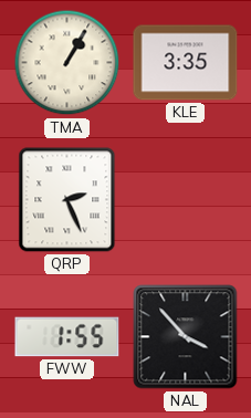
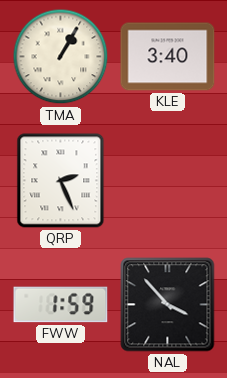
KLE: 3:35 -> 3:40
FWW: 1:55 -> 1:59
